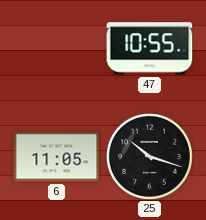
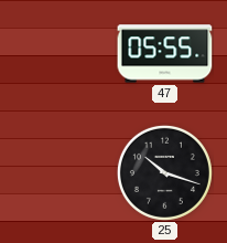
47: 10:55 -> 05:55
6: 11:05 -> none
